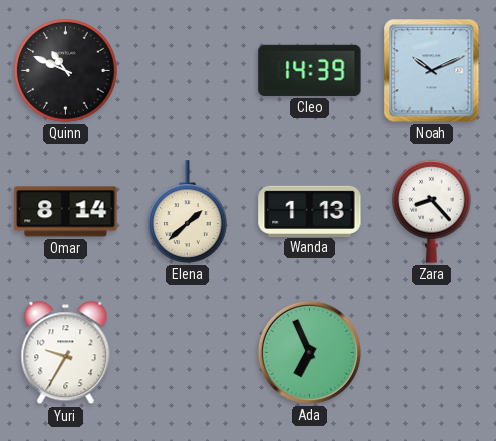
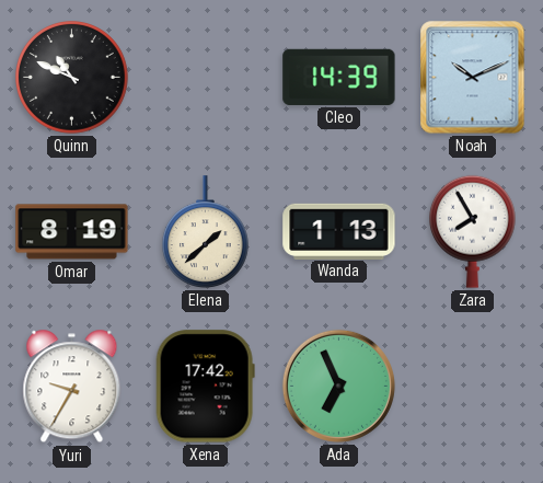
Omar: 8:14 -> 8:19
Zara: 8:23 -> 7:55
Xena: none -> 17:42
